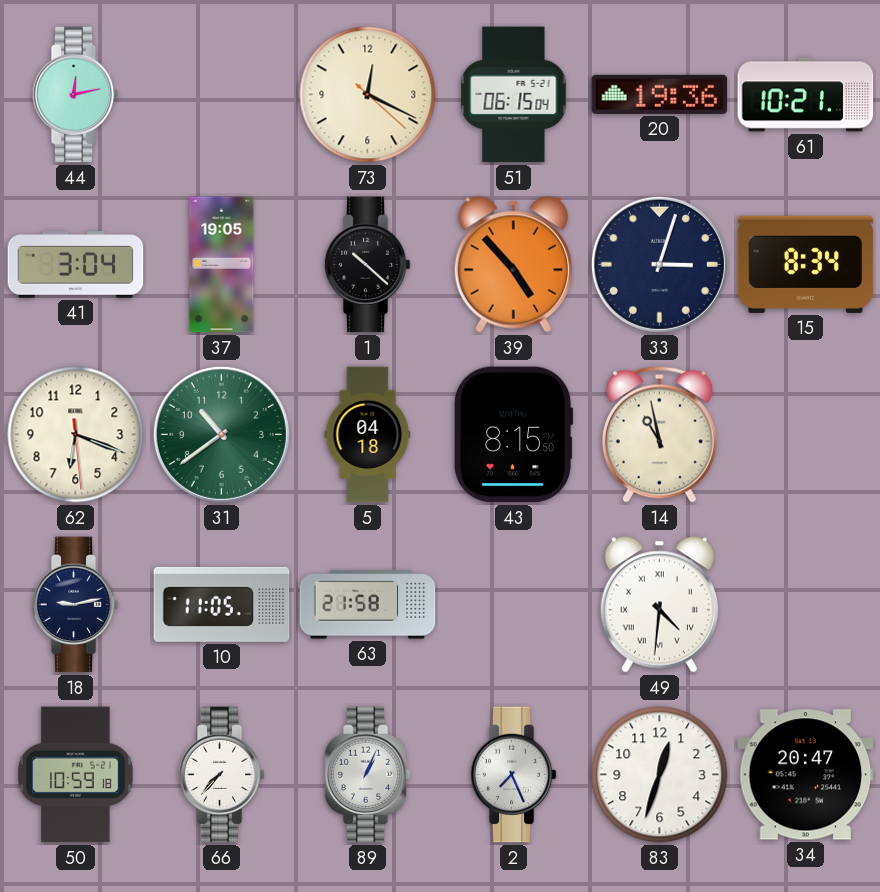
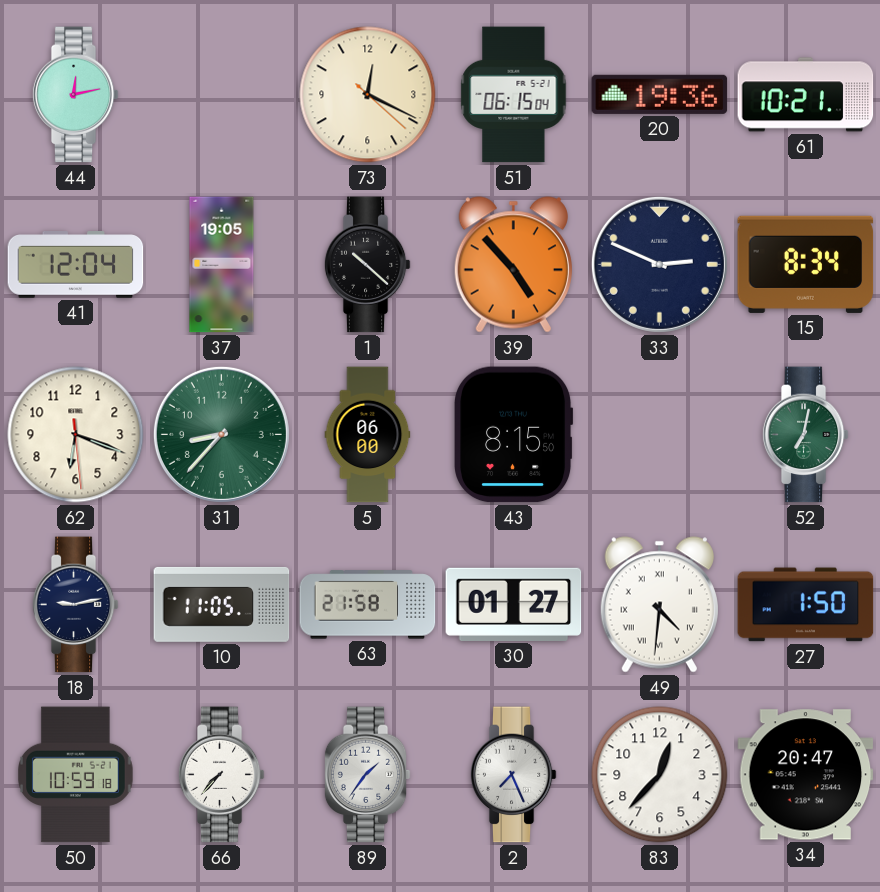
41: 3:04 -> 12:04
33: 3:03 -> 2:49
31: 10:39 -> 8:37
5: 04:18 -> 06:00
14: 10:58 -> none
52: none -> 7:02
30: none -> 01:27
27: none -> 1:50
89: 1:04 -> 1:36
83: 12:33 -> 12:37
